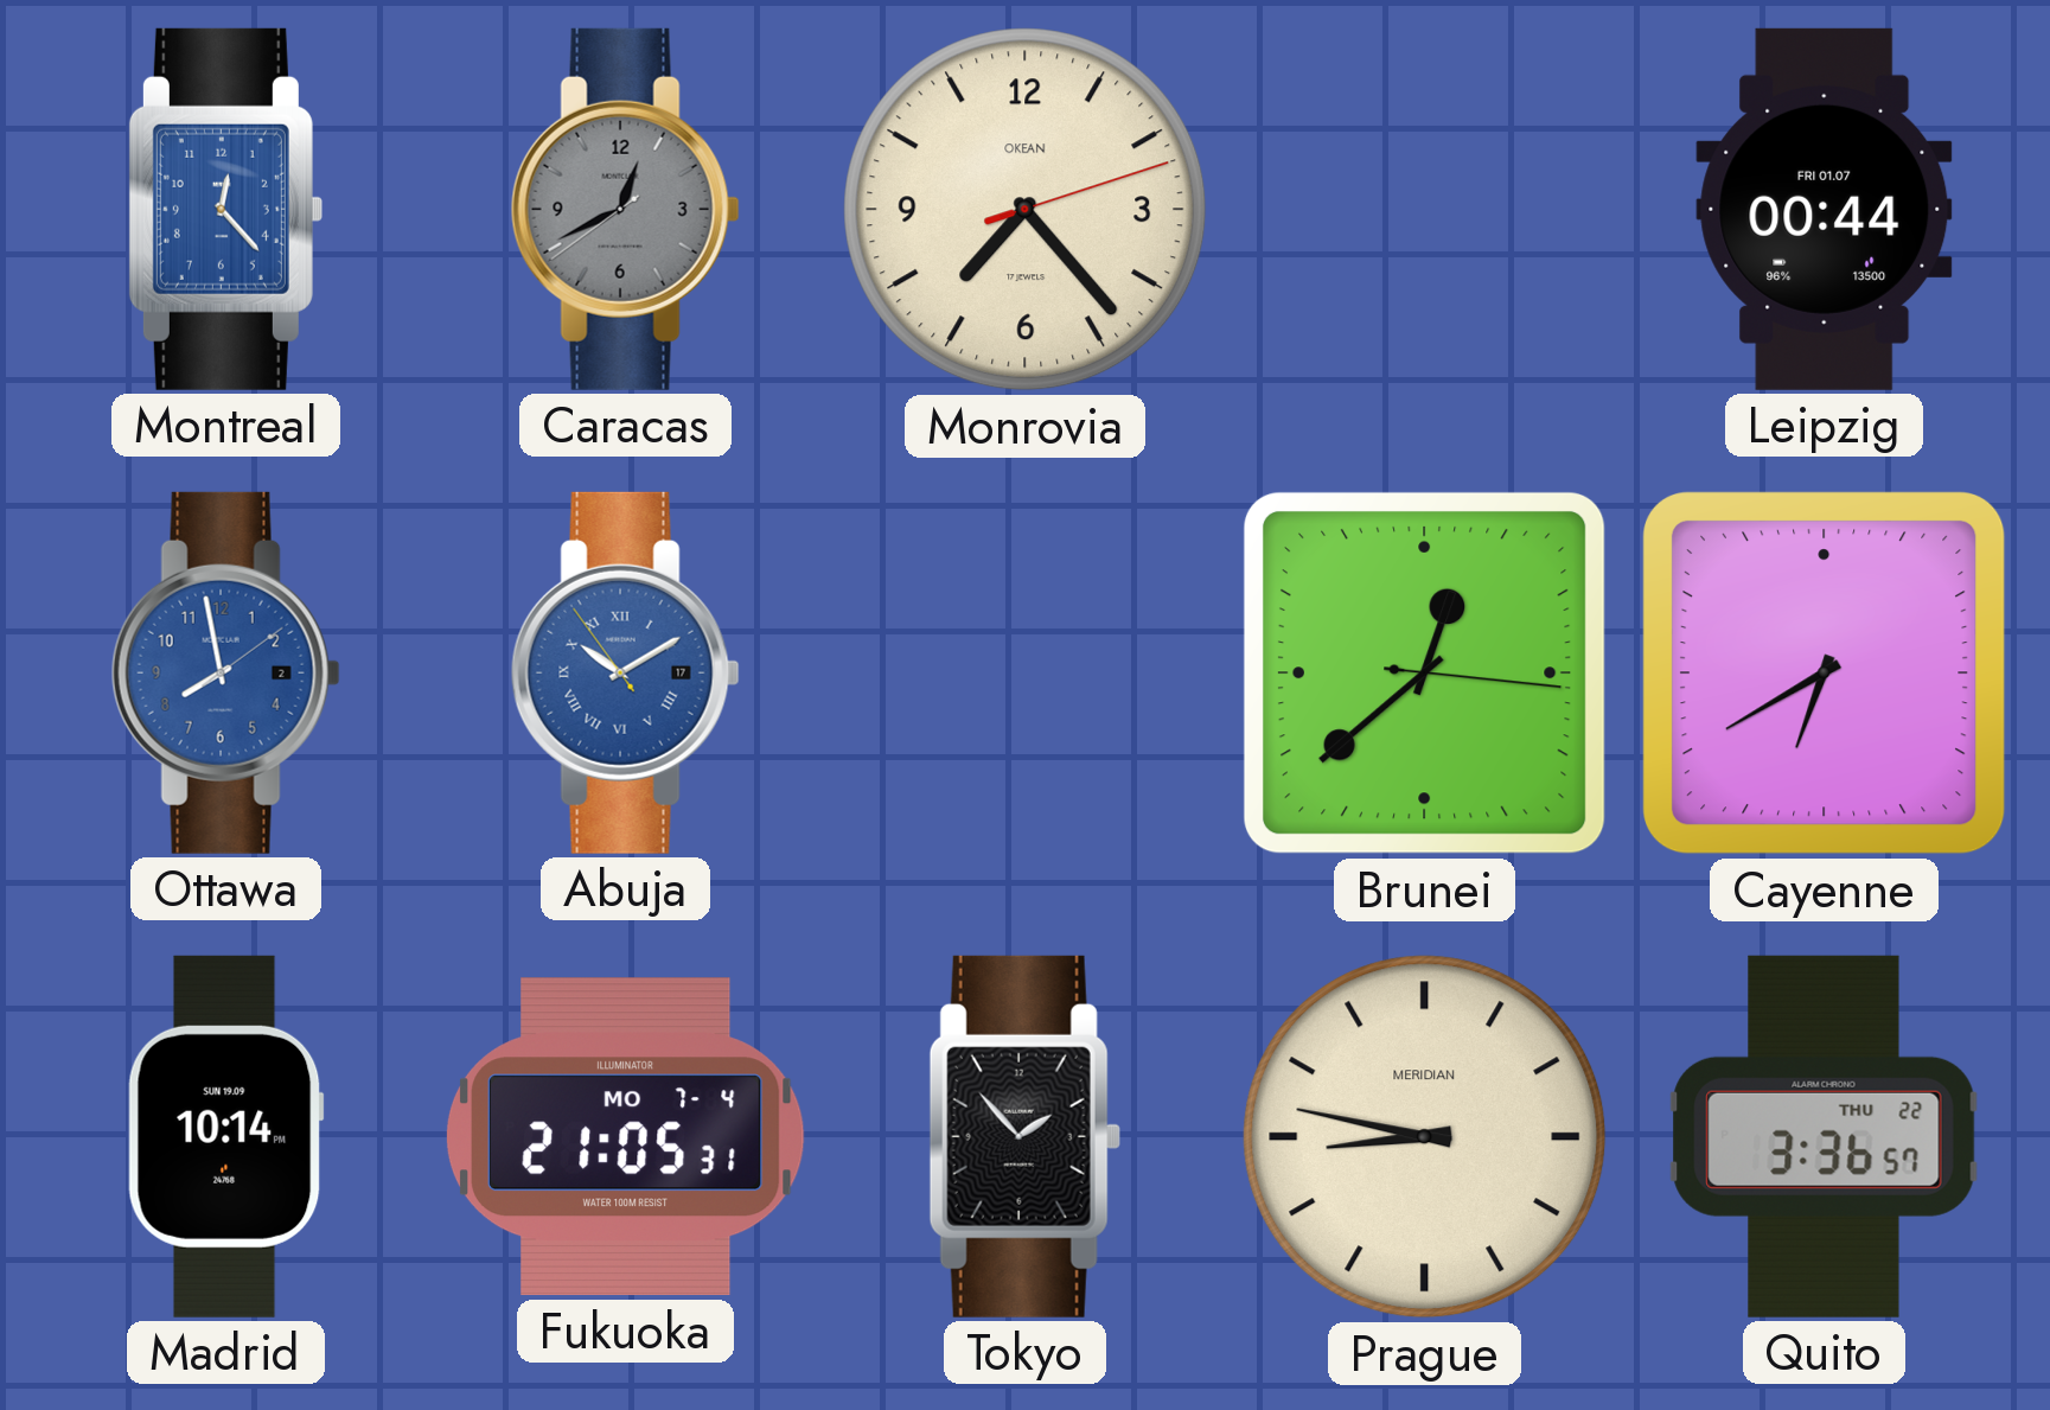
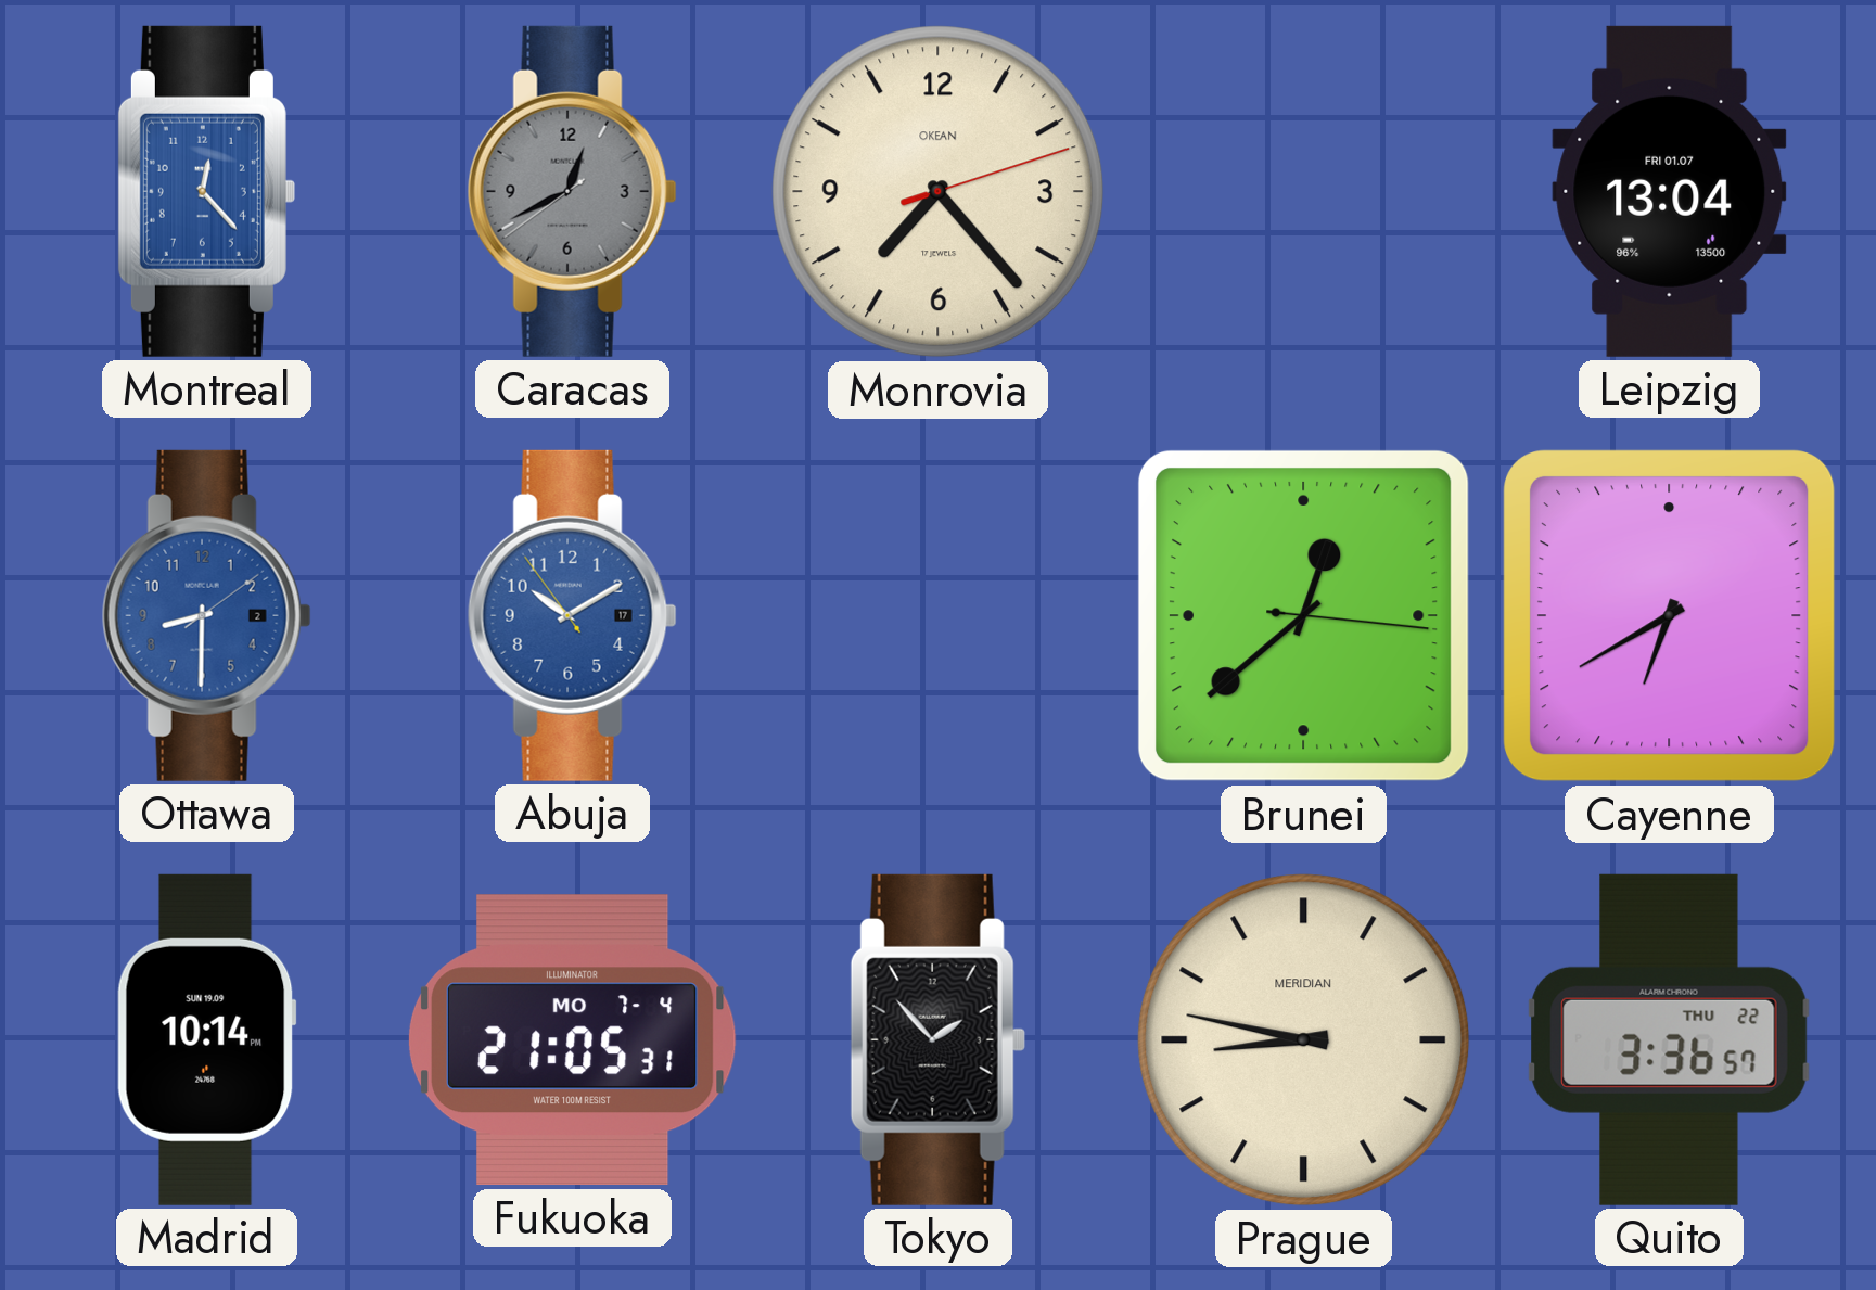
Leipzig: 00:44 -> 13:04
Ottawa: 7:58 -> 8:30
Abuja numerals: Roman -> Arabic
